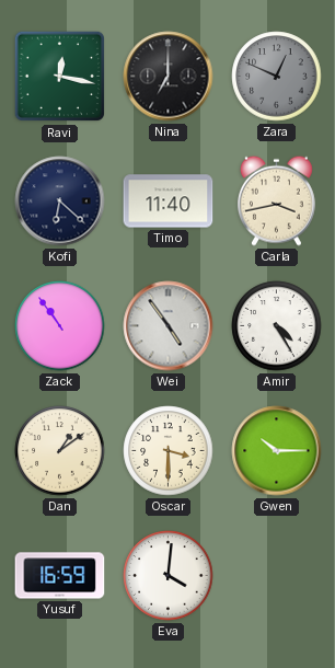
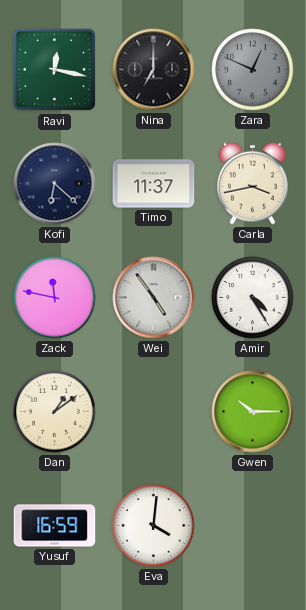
Timo: 11:40 -> 11:37
Zack: 10:54 -> 11:47
Oscar: 3:30 -> none
